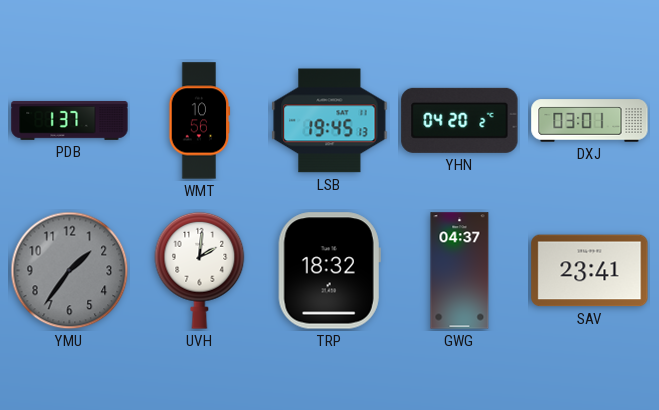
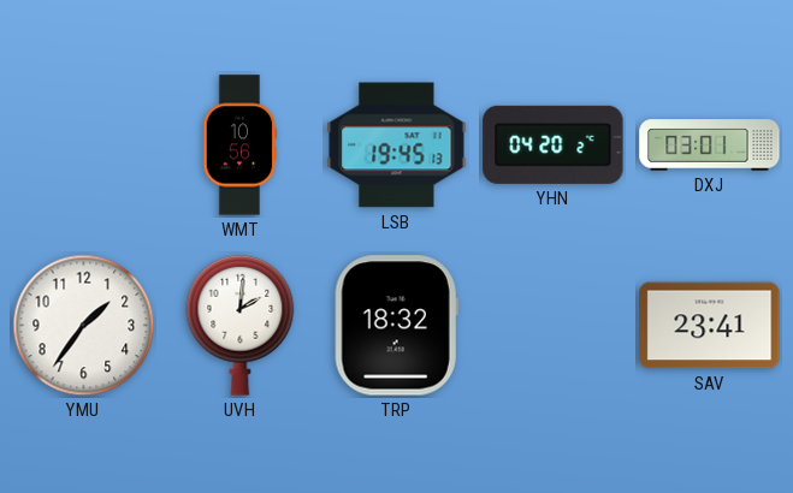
PDB: 1:37 -> none
YMU dial: grey -> white
GWG: 04:37 -> none
